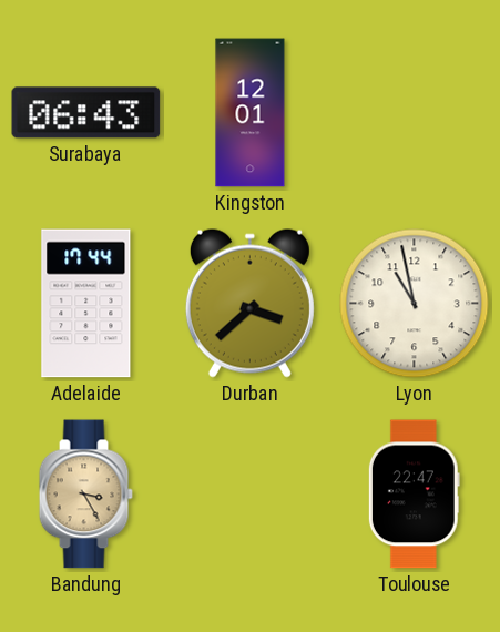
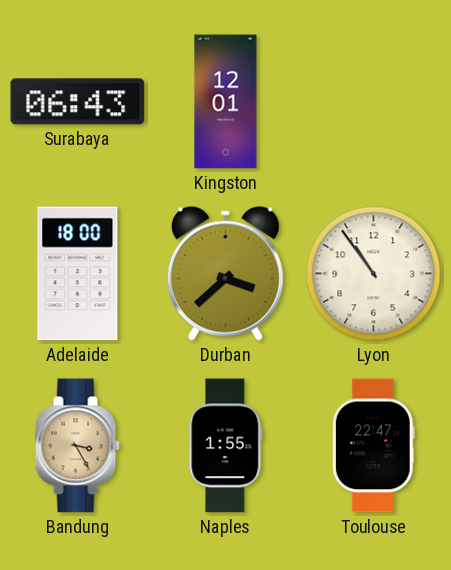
Adelaide: 17:44 -> 18:00
Lyon: 10:58 -> 10:54
Naples: none -> 1:55
